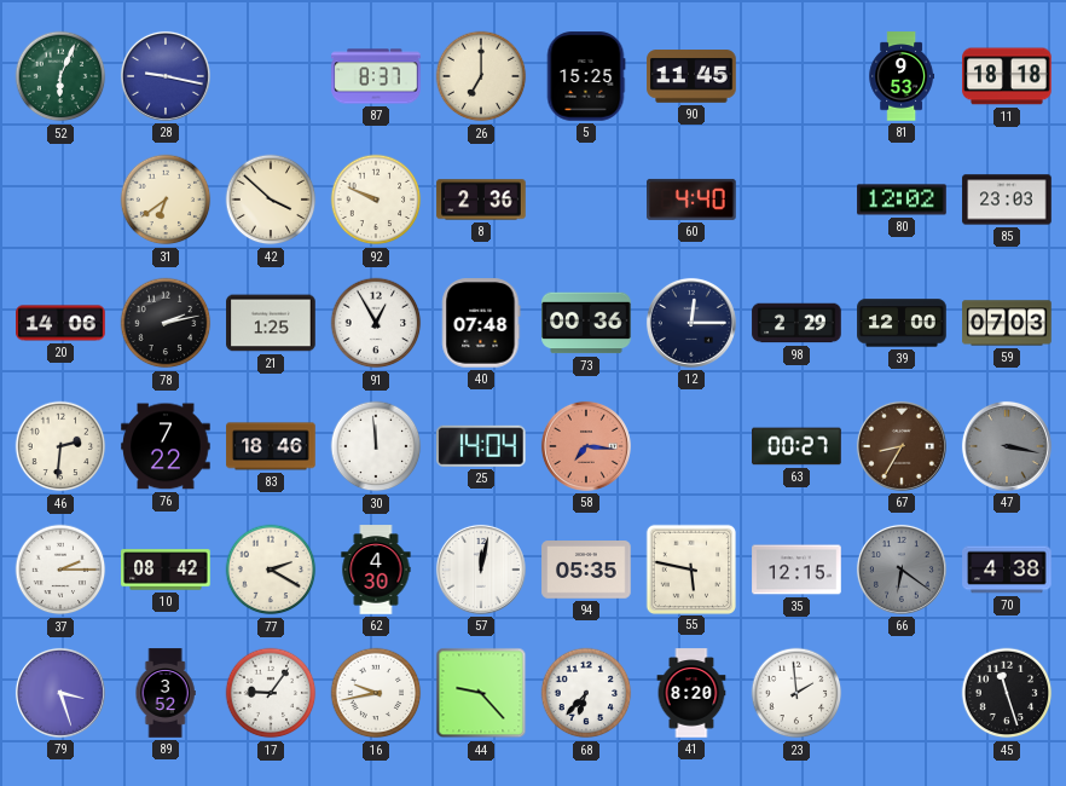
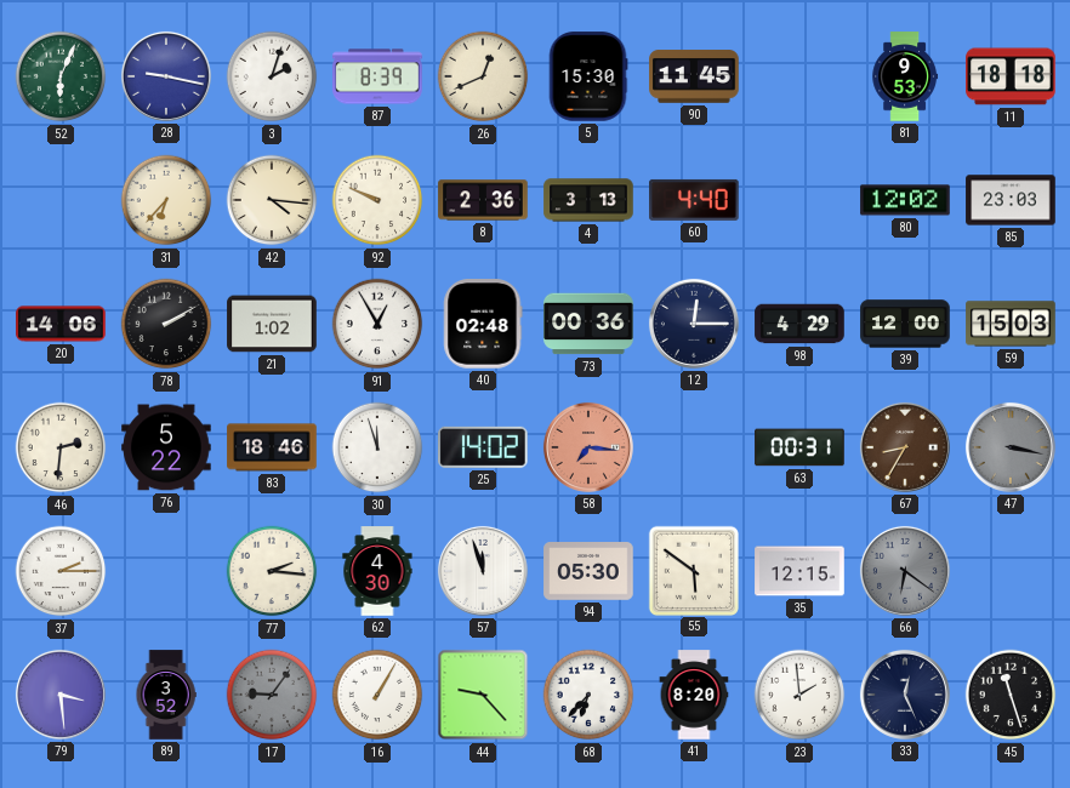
3: none -> 2:03
87: 8:37 -> 8:39
26: 7:00 -> 12:41
5: 15:25 -> 15:30
31: 6:39 -> 6:37
42: 3:52 -> 4:16
4: none -> 3:13
78: 2:13 -> 2:10
21: 1:25 -> 1:02
40: 07:48 -> 02:48
98: 2:29 -> 4:29
59: 07:03 -> 15:03
76: 7:22 -> 5:22
30: 11:59 -> 11:57
25: 14:04 -> 14:02
63: 00:27 -> 00:31
10: 08:42 -> none
77: 2:20 -> 2:16
57: 12:02 -> 11:57
94: 05:35 -> 05:30
55: 5:47 -> 5:51
70: 4:38 -> none
79: 3:27 -> 3:29
17 dial: white -> grey
16: 9:43 -> 1:05
33: none -> 12:26
